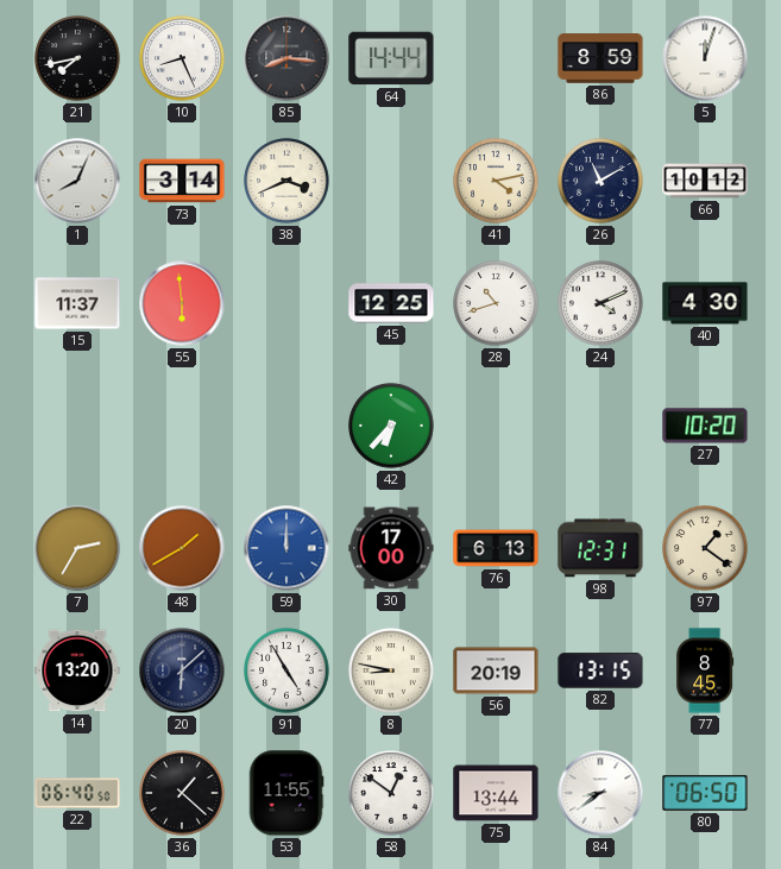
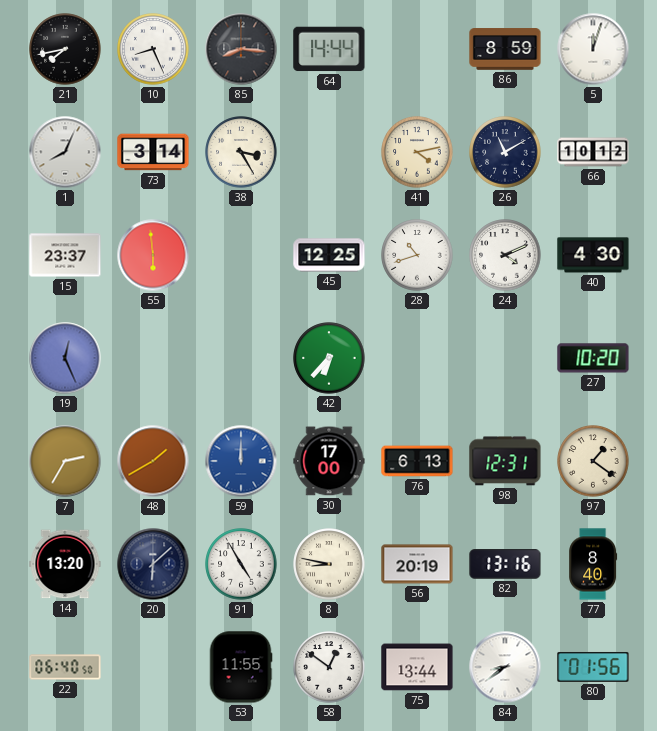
38: 3:41 -> 3:25
15: 11:37 -> 23:37
19: none -> 12:26
82: 13:15 -> 13:16
77: 8:45 -> 8:40
36: 1:22 -> none
80: 06:50 -> 01:56
